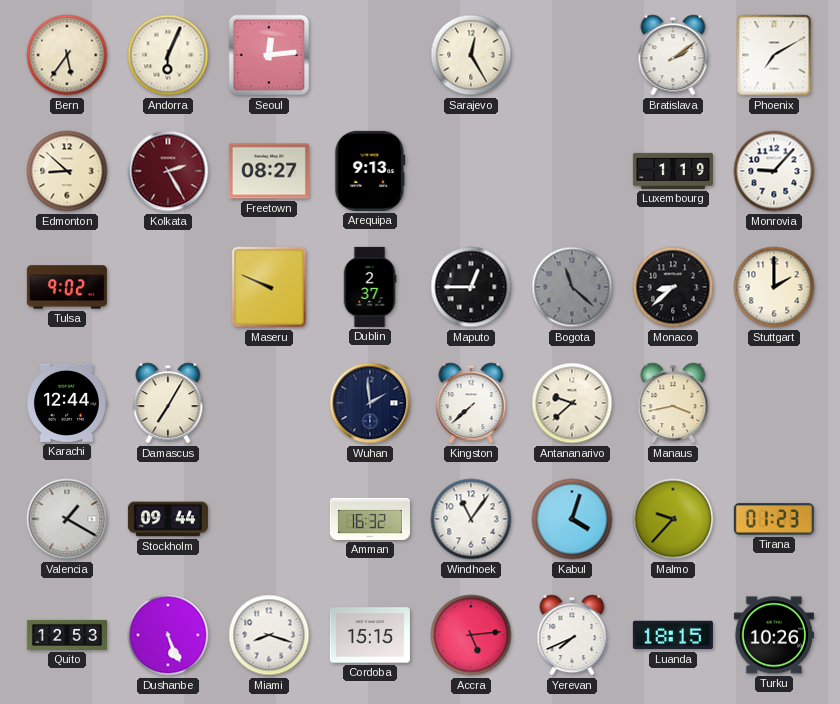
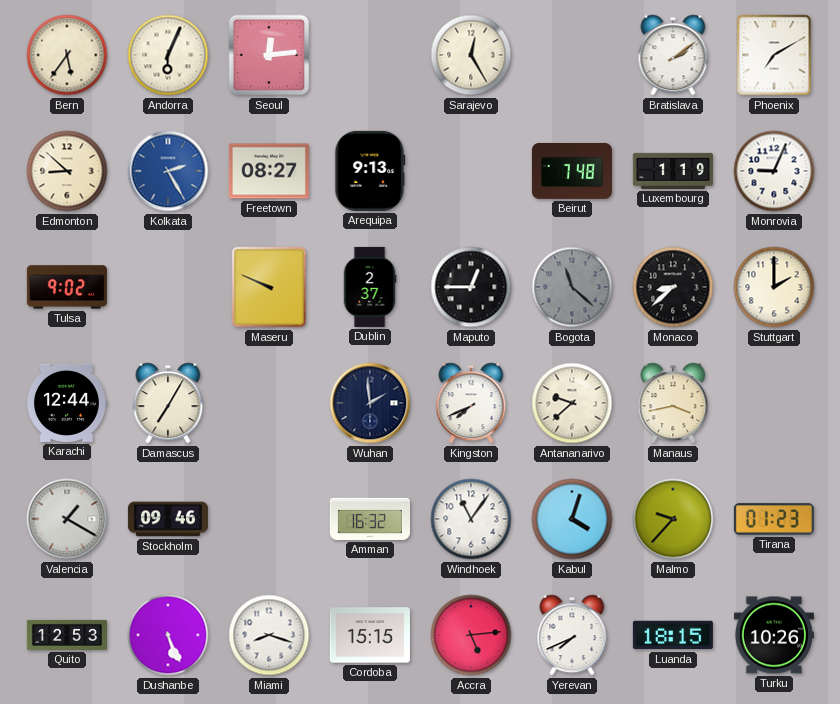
Kolkata dial: burgundy -> blue
Beirut: none -> 7:48
Monrovia: 9:07 -> 9:04
Kingston: 7:38 -> 7:41
Stockholm: 09:44 -> 09:46
